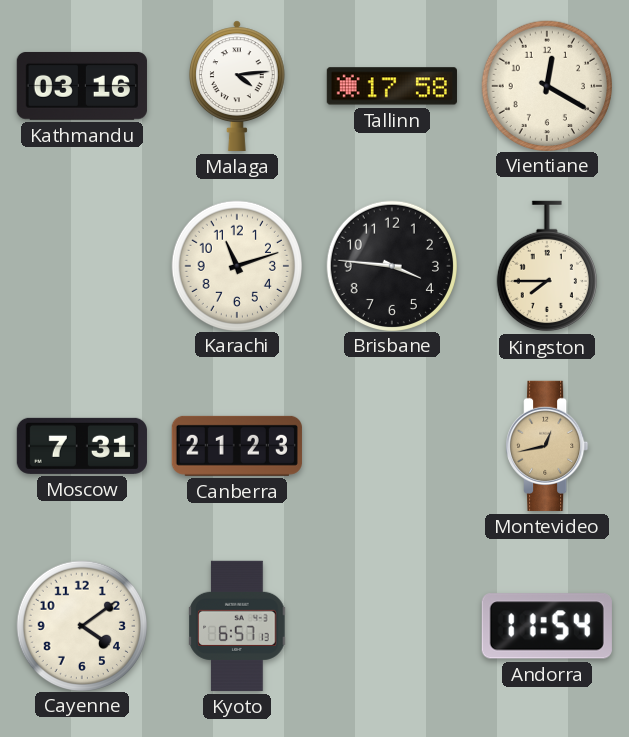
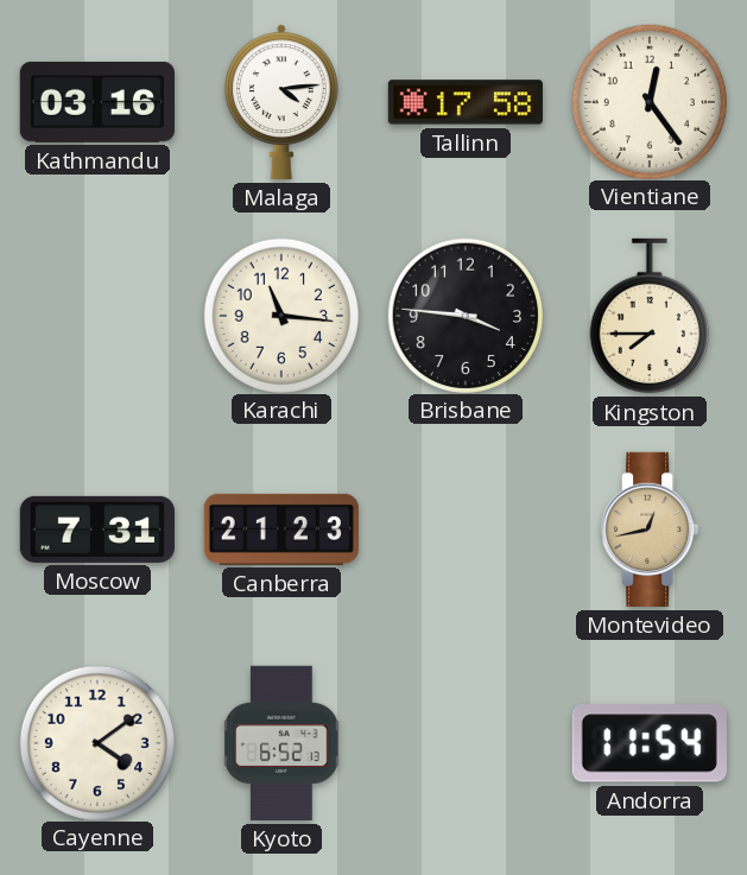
Vientiane: 12:20 -> 12:24
Karachi: 11:12 -> 11:16
Kyoto: 6:57 -> 6:52
